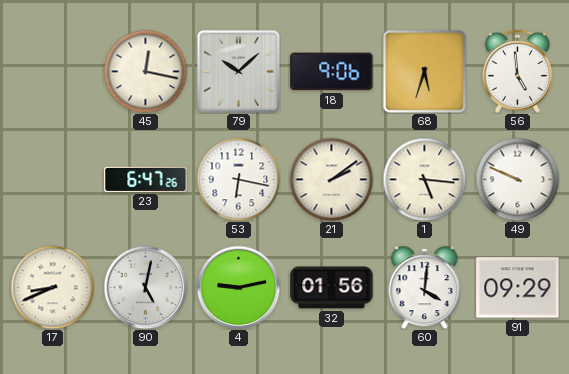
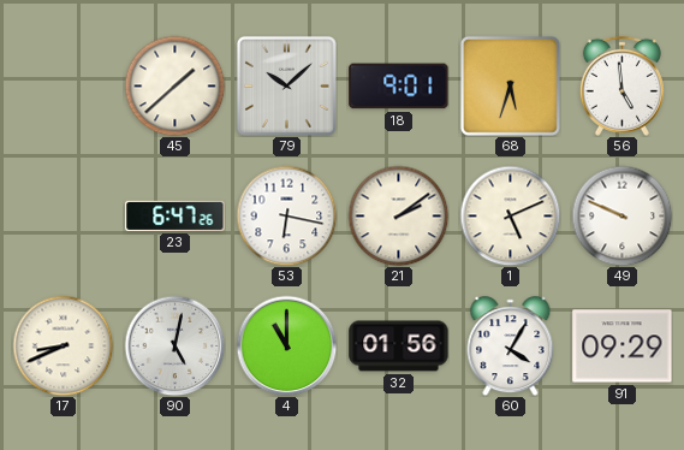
45: 12:17 -> 1:38
18: 9:06 -> 9:01
1: 5:16 -> 5:11
4: 9:13 -> 11:00
60: 4:01 -> 4:05
